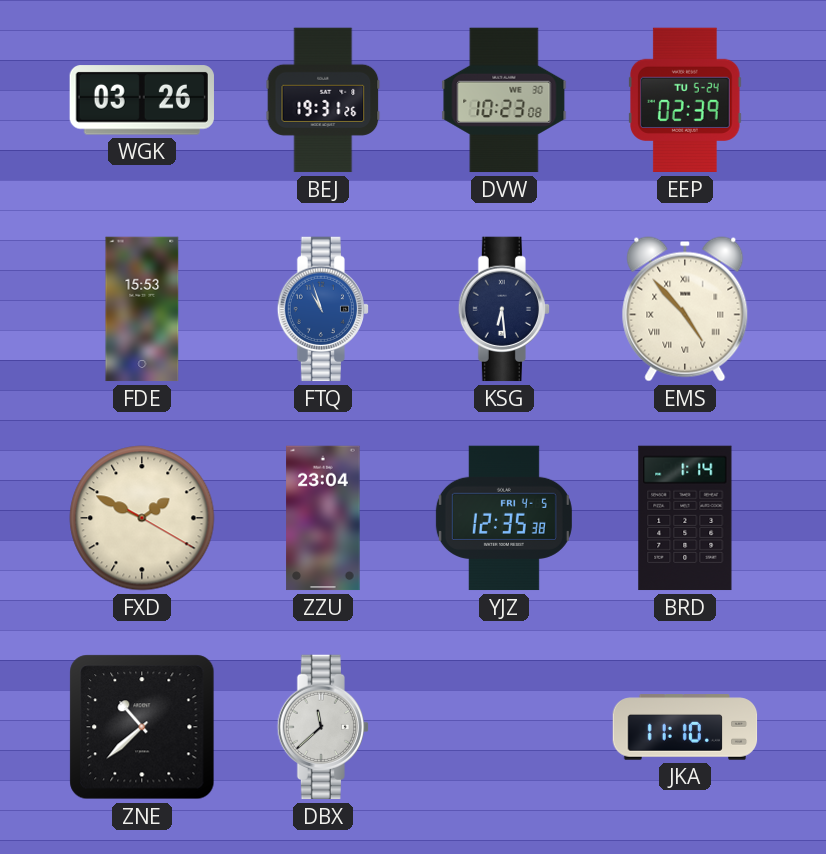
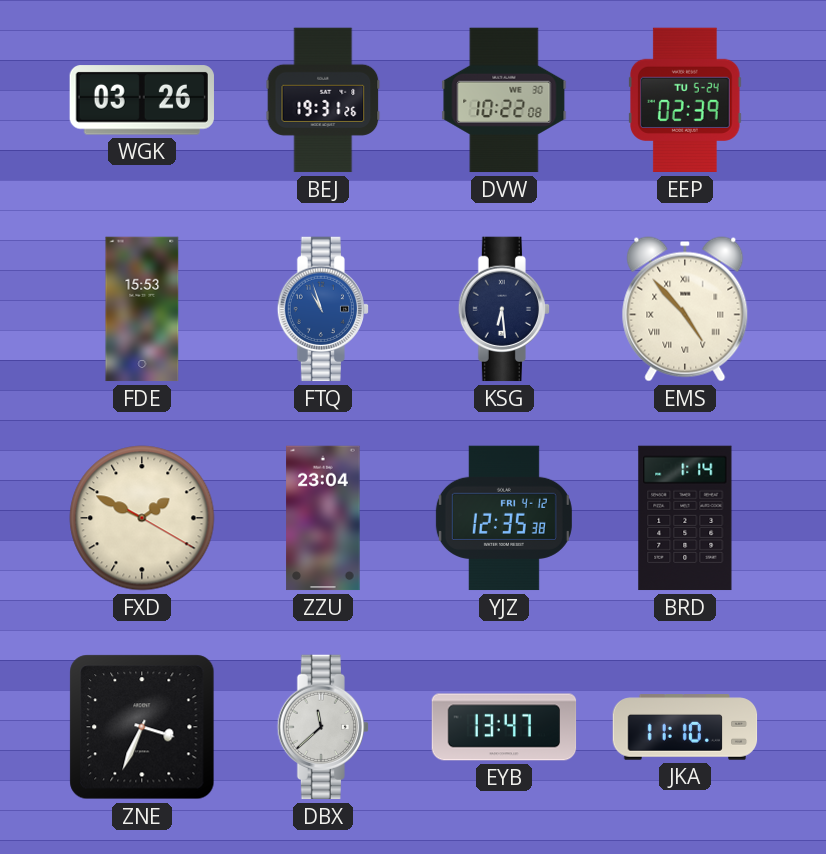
DVW: 10:23 -> 10:22
YJZ date: FRI 4-5 -> FRI 4-12
ZNE: 10:38 -> 3:34
EYB: none -> 13:47
